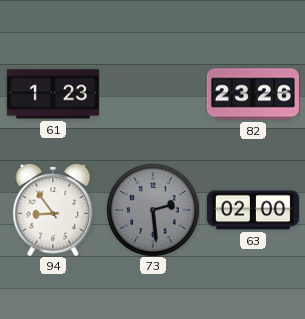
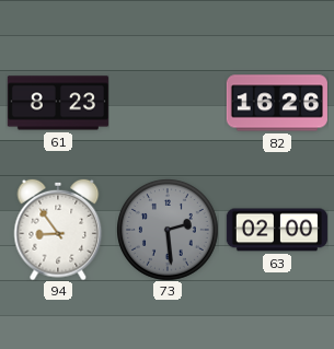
61: 1:23 -> 8:23
82: 23:26 -> 16:26
